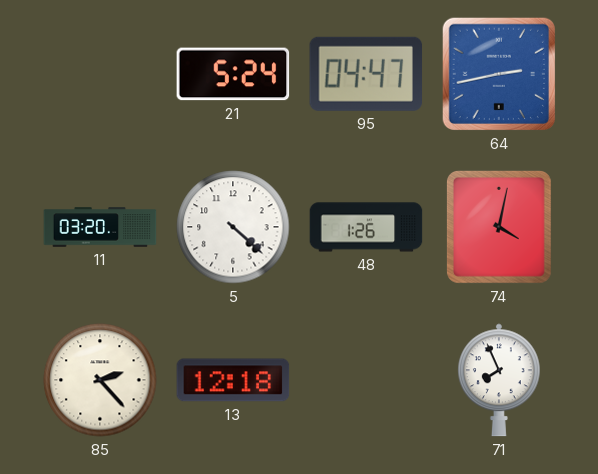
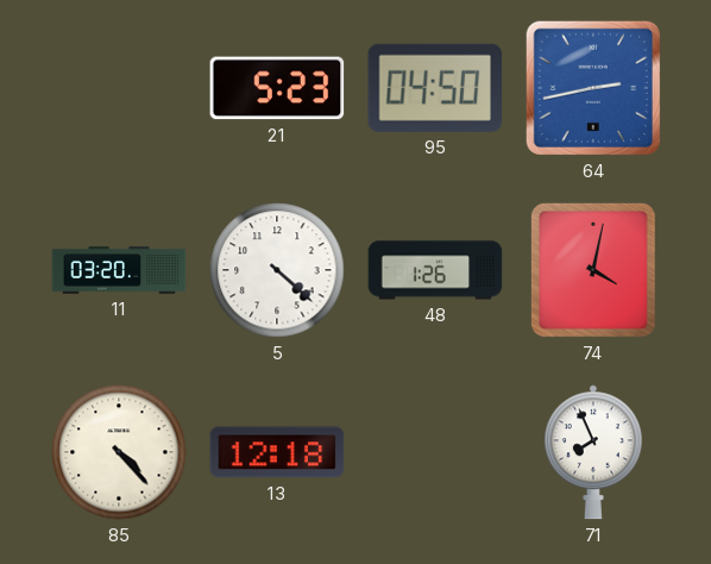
21: 5:24 -> 5:23
95: 04:47 -> 04:50
85: 2:23 -> 4:23
